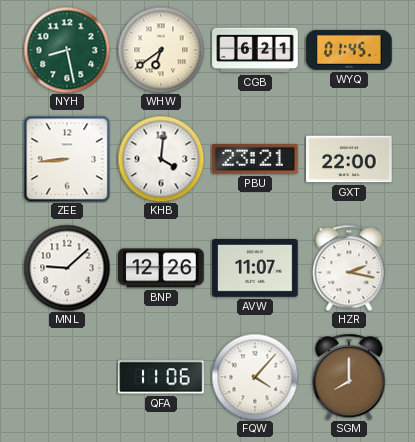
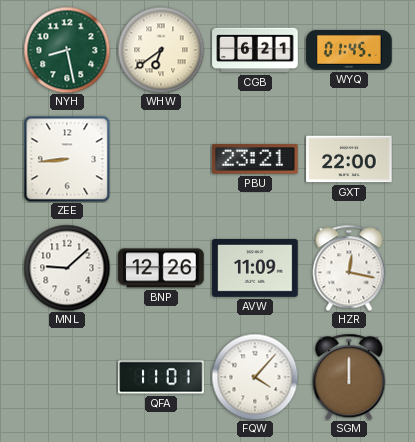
KHB: 4:01 -> none
AVW: 11:07 -> 11:09
HZR: 2:17 -> 12:17
QFA: 11:06 -> 11:01
SGM: 8:00 -> 12:00
